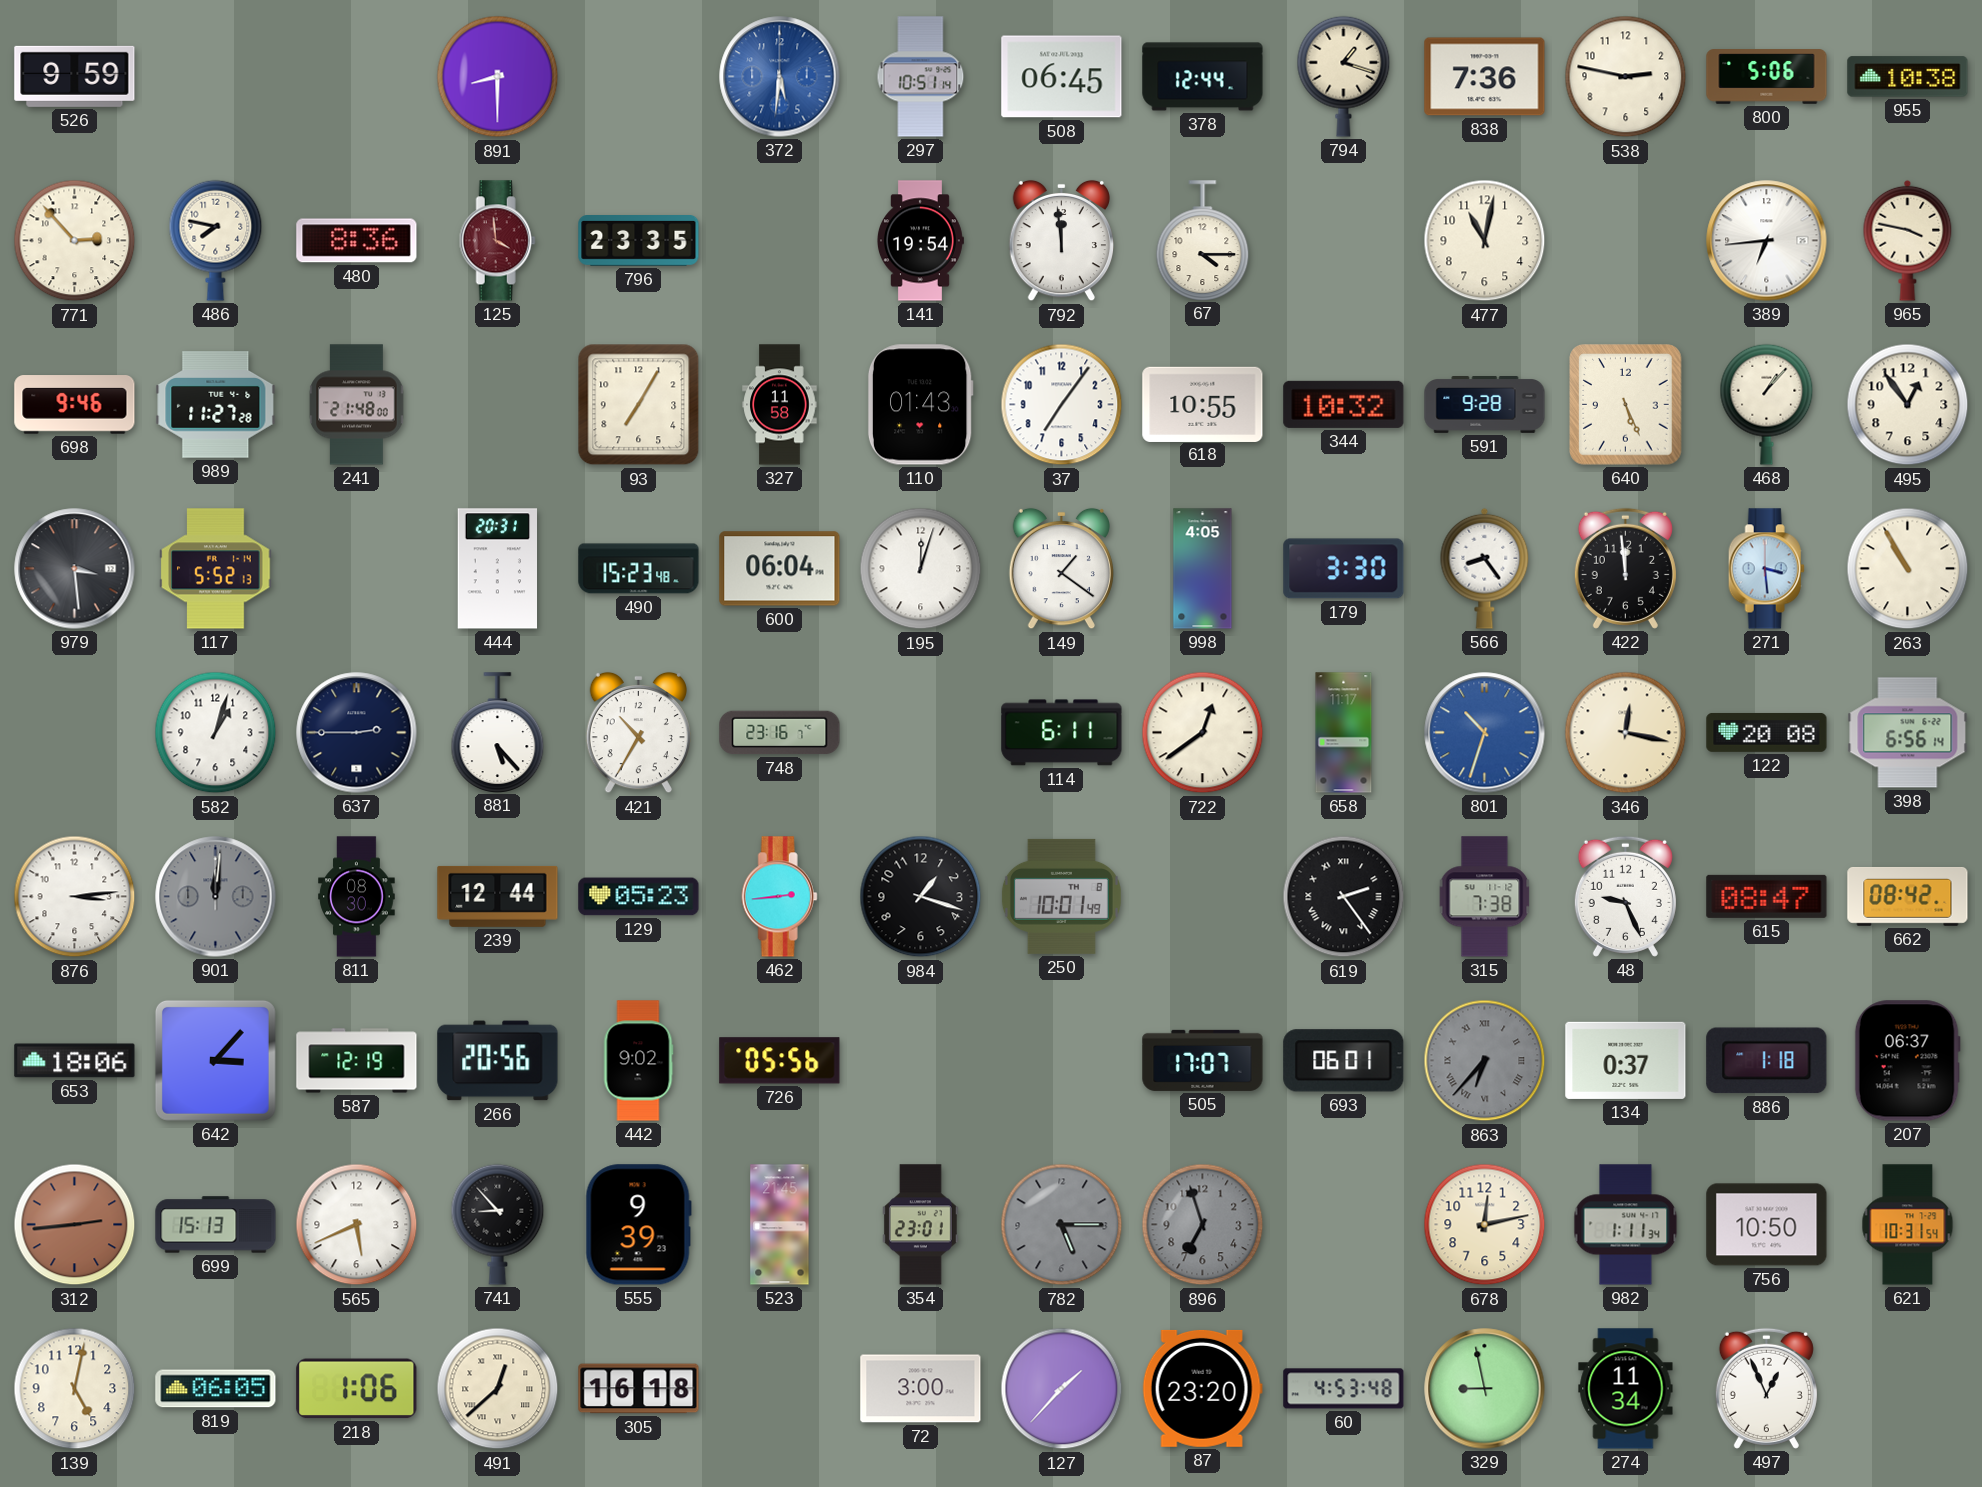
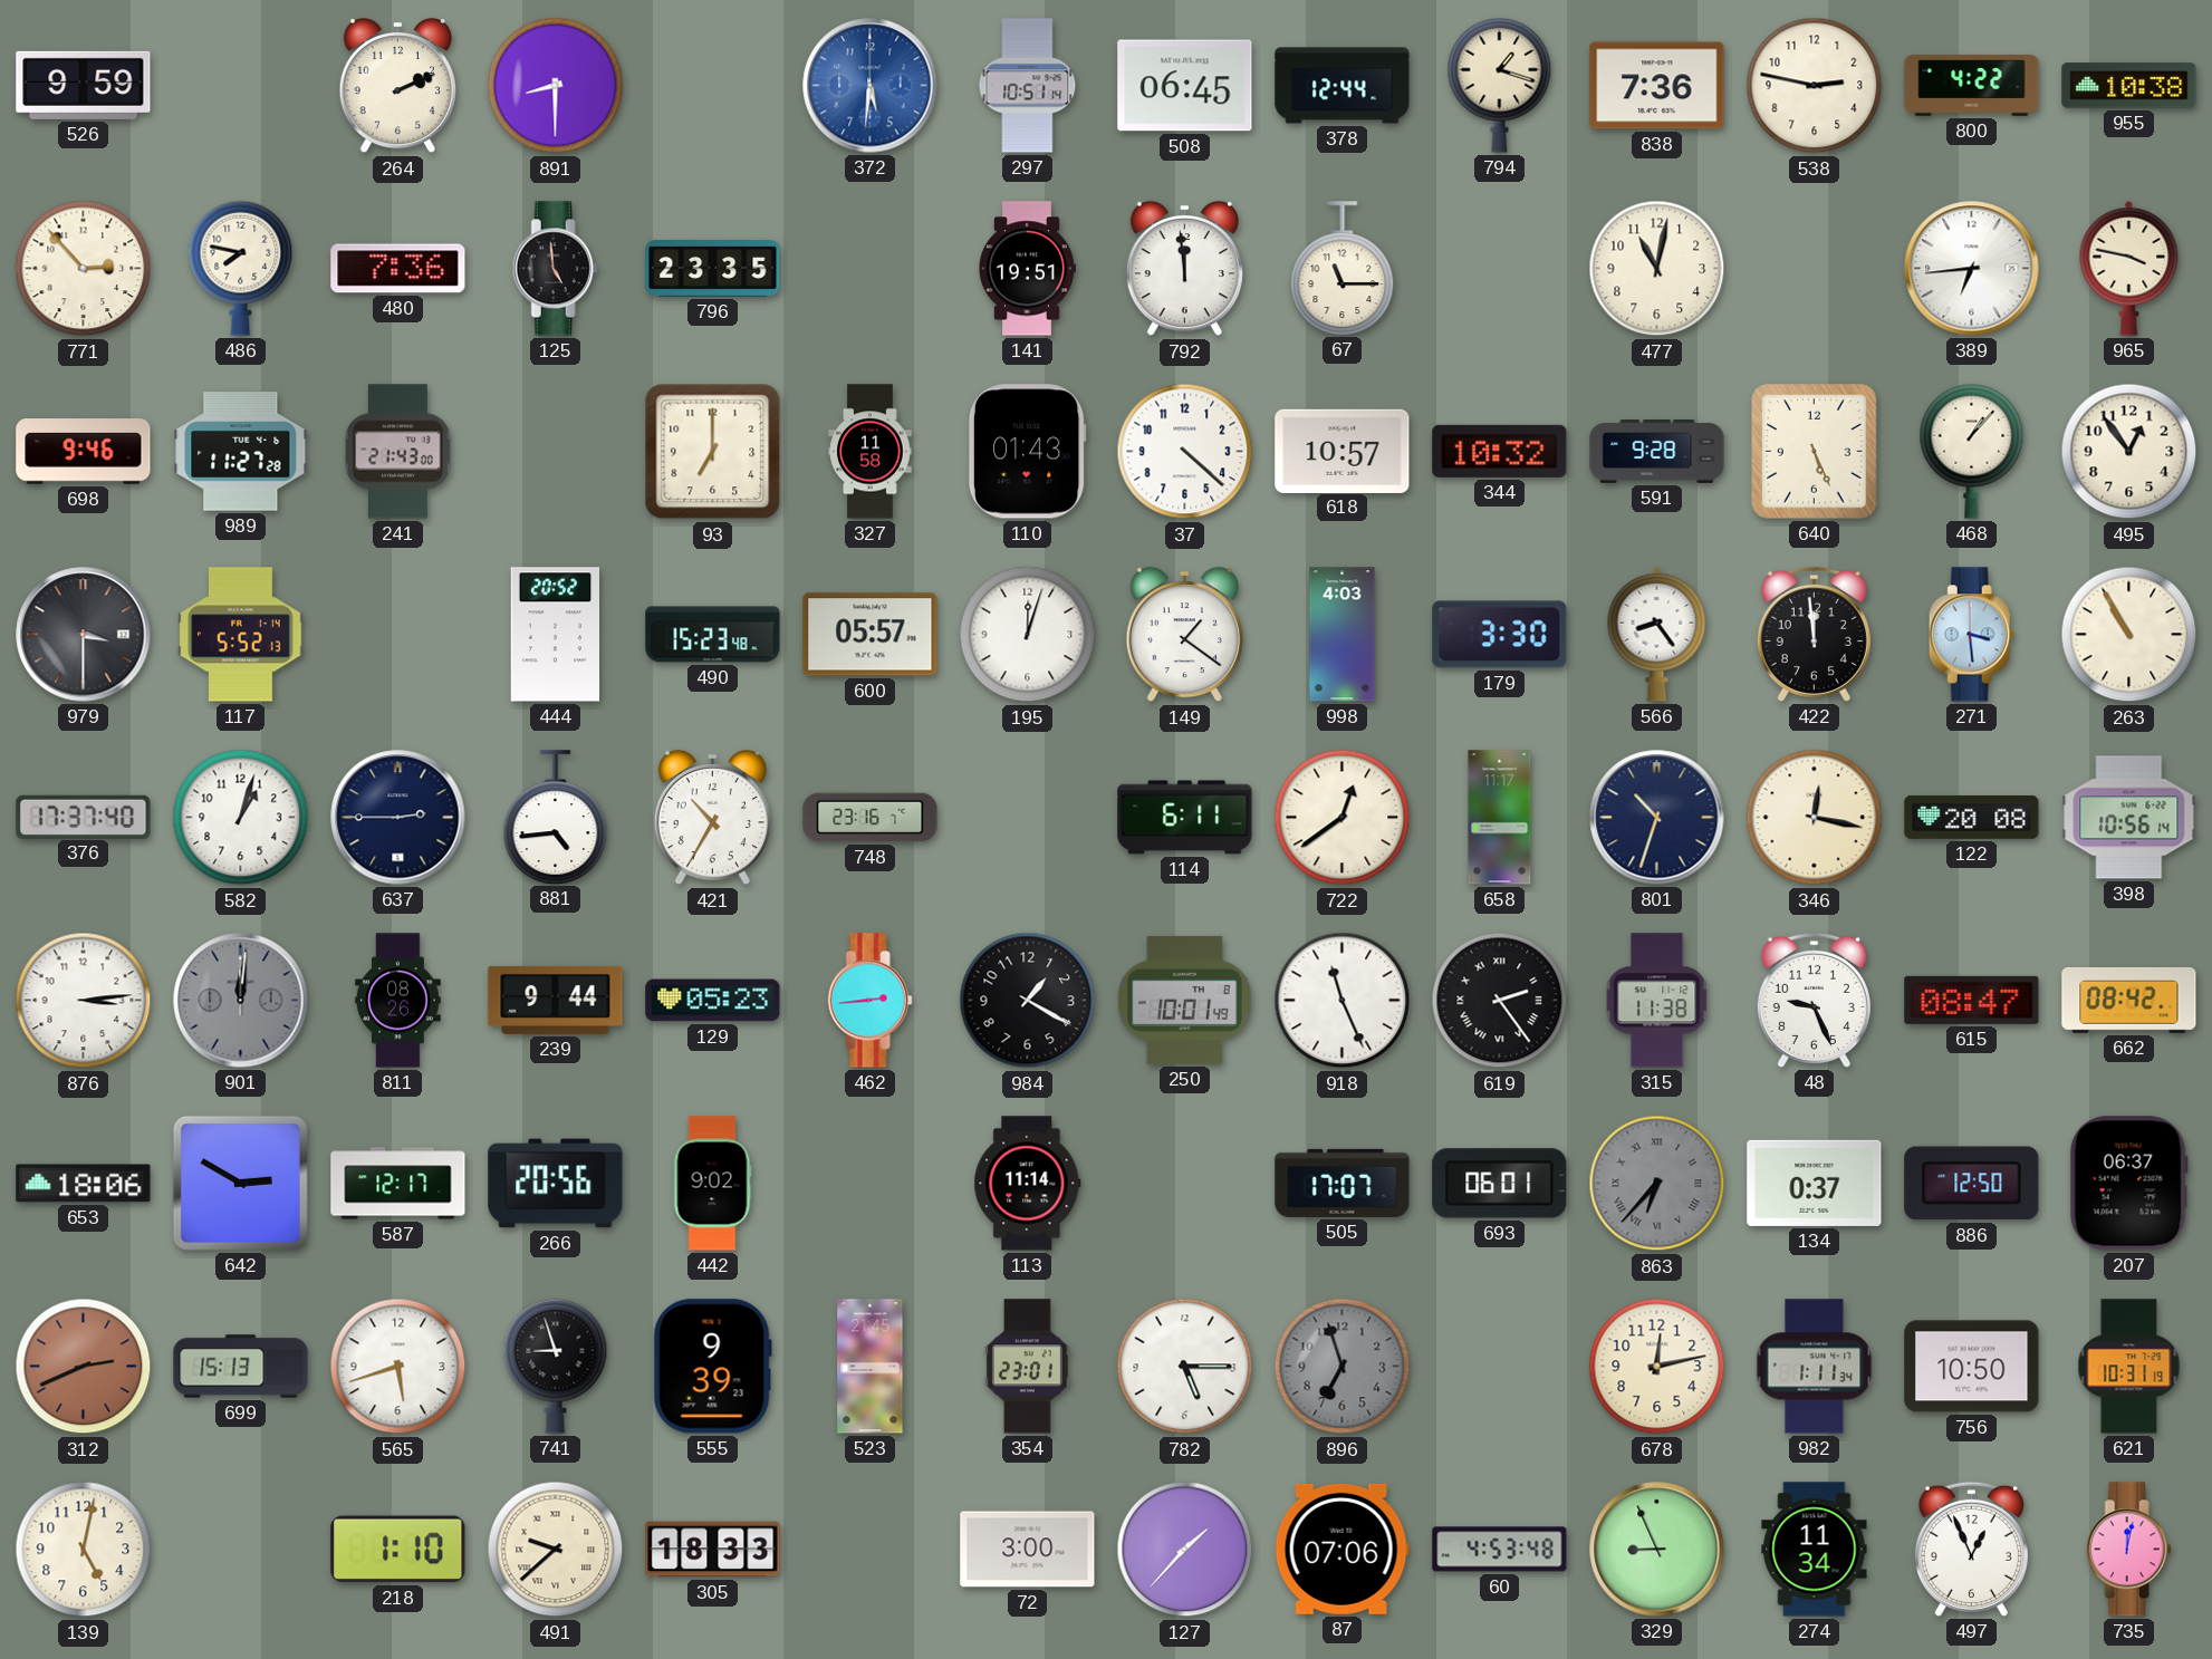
264: none -> 2:11
800: 5:06 -> 4:22
480: 8:36 -> 7:36
125: 3:59 -> 4:59
125 dial: burgundy -> black
141: 19:54 -> 19:51
67: 4:15 -> 11:15
241: 21:48 -> 21:43
93: 7:05 -> 7:00
37: 7:06 -> 4:22
618: 10:55 -> 10:57
979: 3:29 -> 3:30
444: 20:31 -> 20:52
600: 06:04 -> 05:57
998: 4:05 -> 4:03
376: none -> 17:37
881: 5:23 -> 4:44
801 dial: blue -> navy
398: 6:56 -> 10:56
811: 08:30 -> 08:26
239: 12:44 -> 9:44
984: 1:18 -> 1:20
918: none -> 11:26
315: 7:38 -> 11:38
642: 3:07 -> 2:50
587: 12:19 -> 12:17
726: 05:56 -> none
113: none -> 11:14
886: 1:18 -> 12:50
312: 2:44 -> 2:41
565: 5:41 -> 5:42
741: 8:53 -> 8:57
782 dial: grey -> white
621: 10:31:54 -> 10:31:19
819: 06:05 -> none
218: 1:06 -> 1:10
491: 12:38 -> 9:38
305: 16:18 -> 18:33
87: 23:20 -> 07:06
329: 8:58 -> 8:56
735: none -> 12:02
